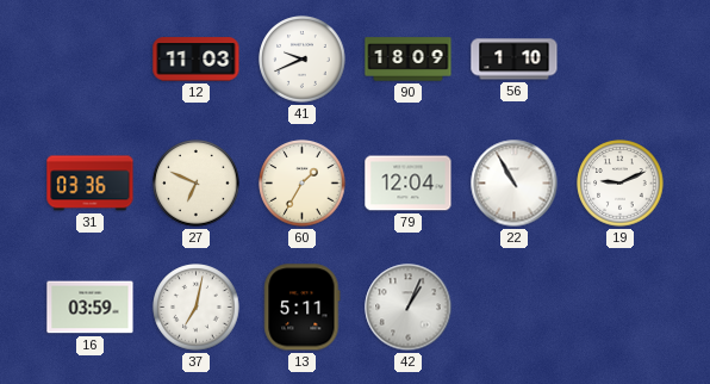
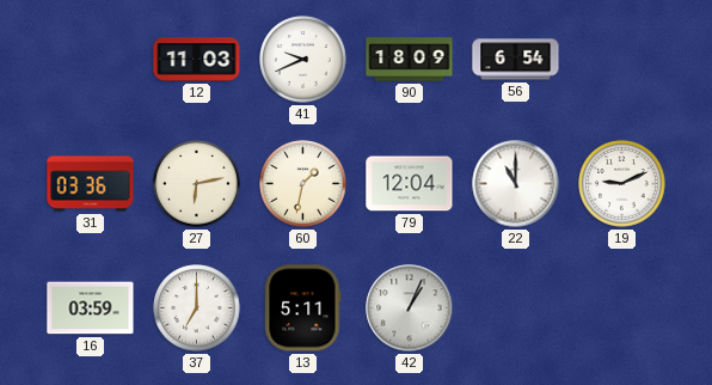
56: 1:10 -> 6:54
27: 6:49 -> 6:13
60: 1:35 -> 1:32
22: 10:55 -> 11:00
37: 7:02 -> 7:00
